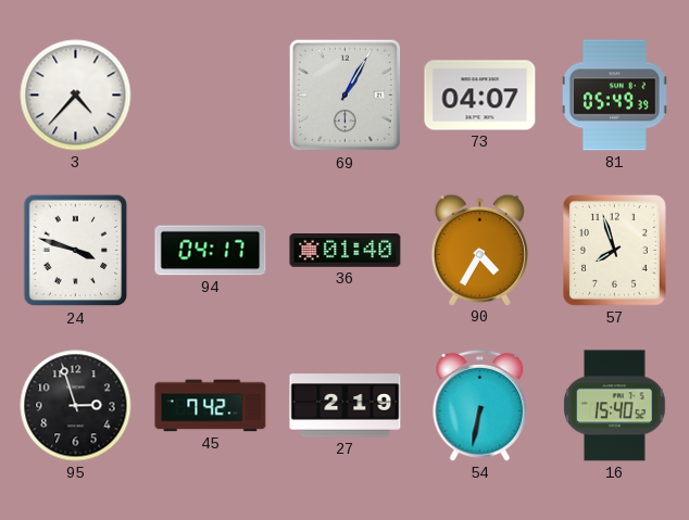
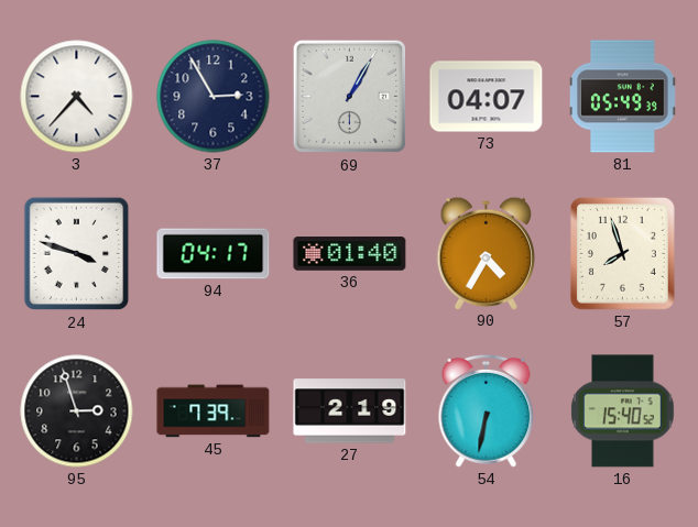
37: none -> 2:55
45: 7:42 -> 7:39
